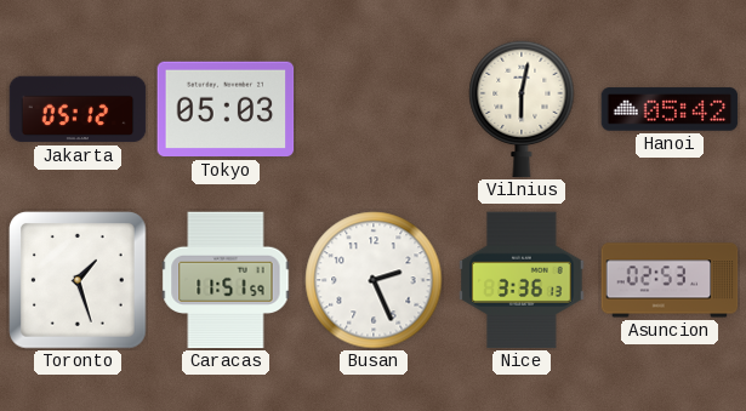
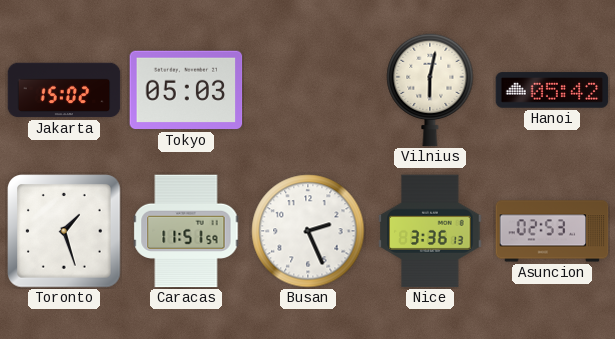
Jakarta: 05:12 -> 15:02
